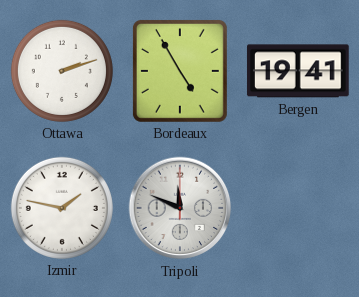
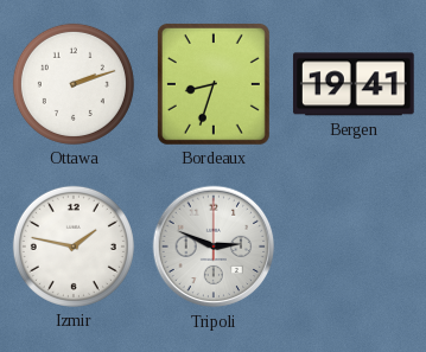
Bordeaux: 4:55 -> 8:33
Tripoli: 11:49 -> 2:49
